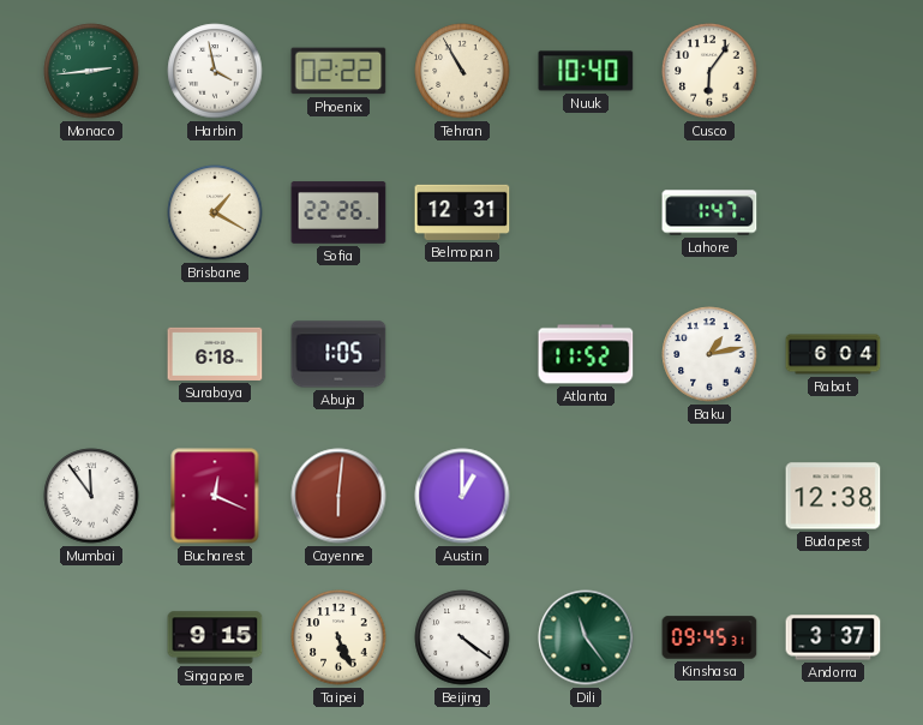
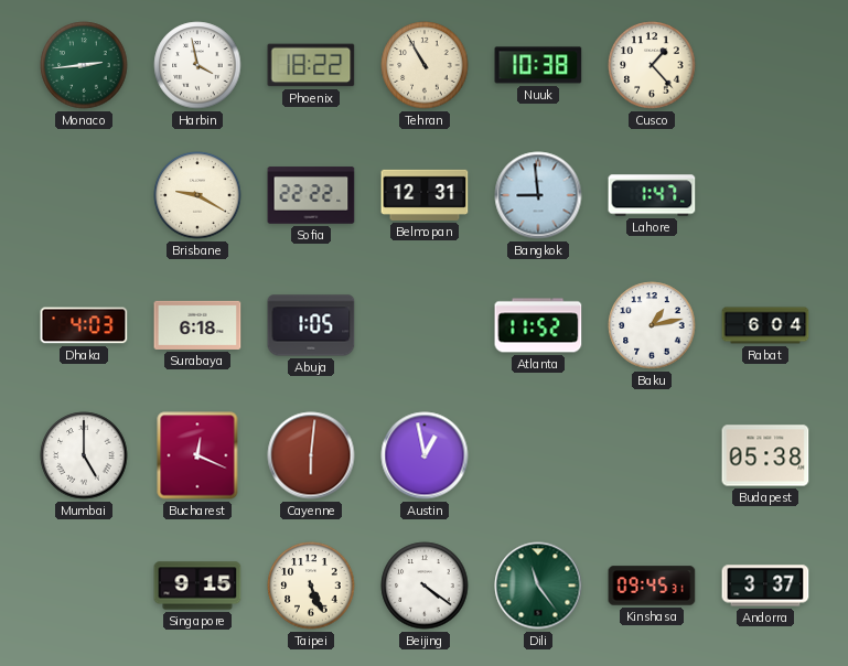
Phoenix: 02:22 -> 18:22
Nuuk: 10:40 -> 10:38
Cusco: 6:06 -> 1:23
Brisbane: 1:20 -> 9:20
Sofia: 22:26 -> 22:22
Bangkok: none -> 8:59
Dhaka: none -> 4:03
Mumbai: 11:54 -> 5:00
Austin: 1:00 -> 12:58
Budapest: 12:38 -> 05:38
